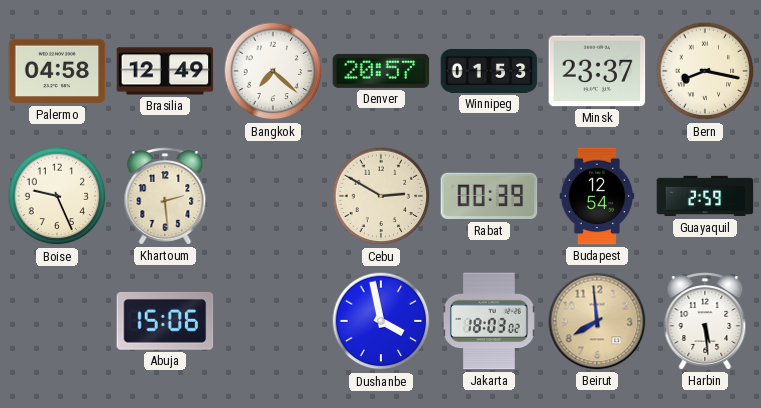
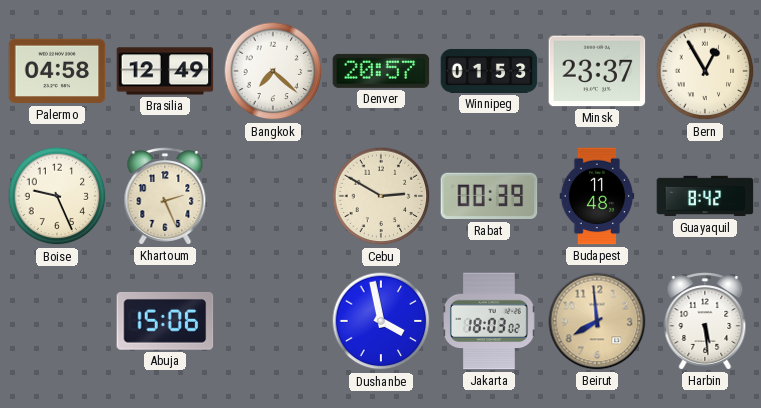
Bern: 8:17 -> 12:55
Khartoum: 2:29 -> 2:26
Budapest: 12:54 -> 11:48
Guayaquil: 2:59 -> 8:42
